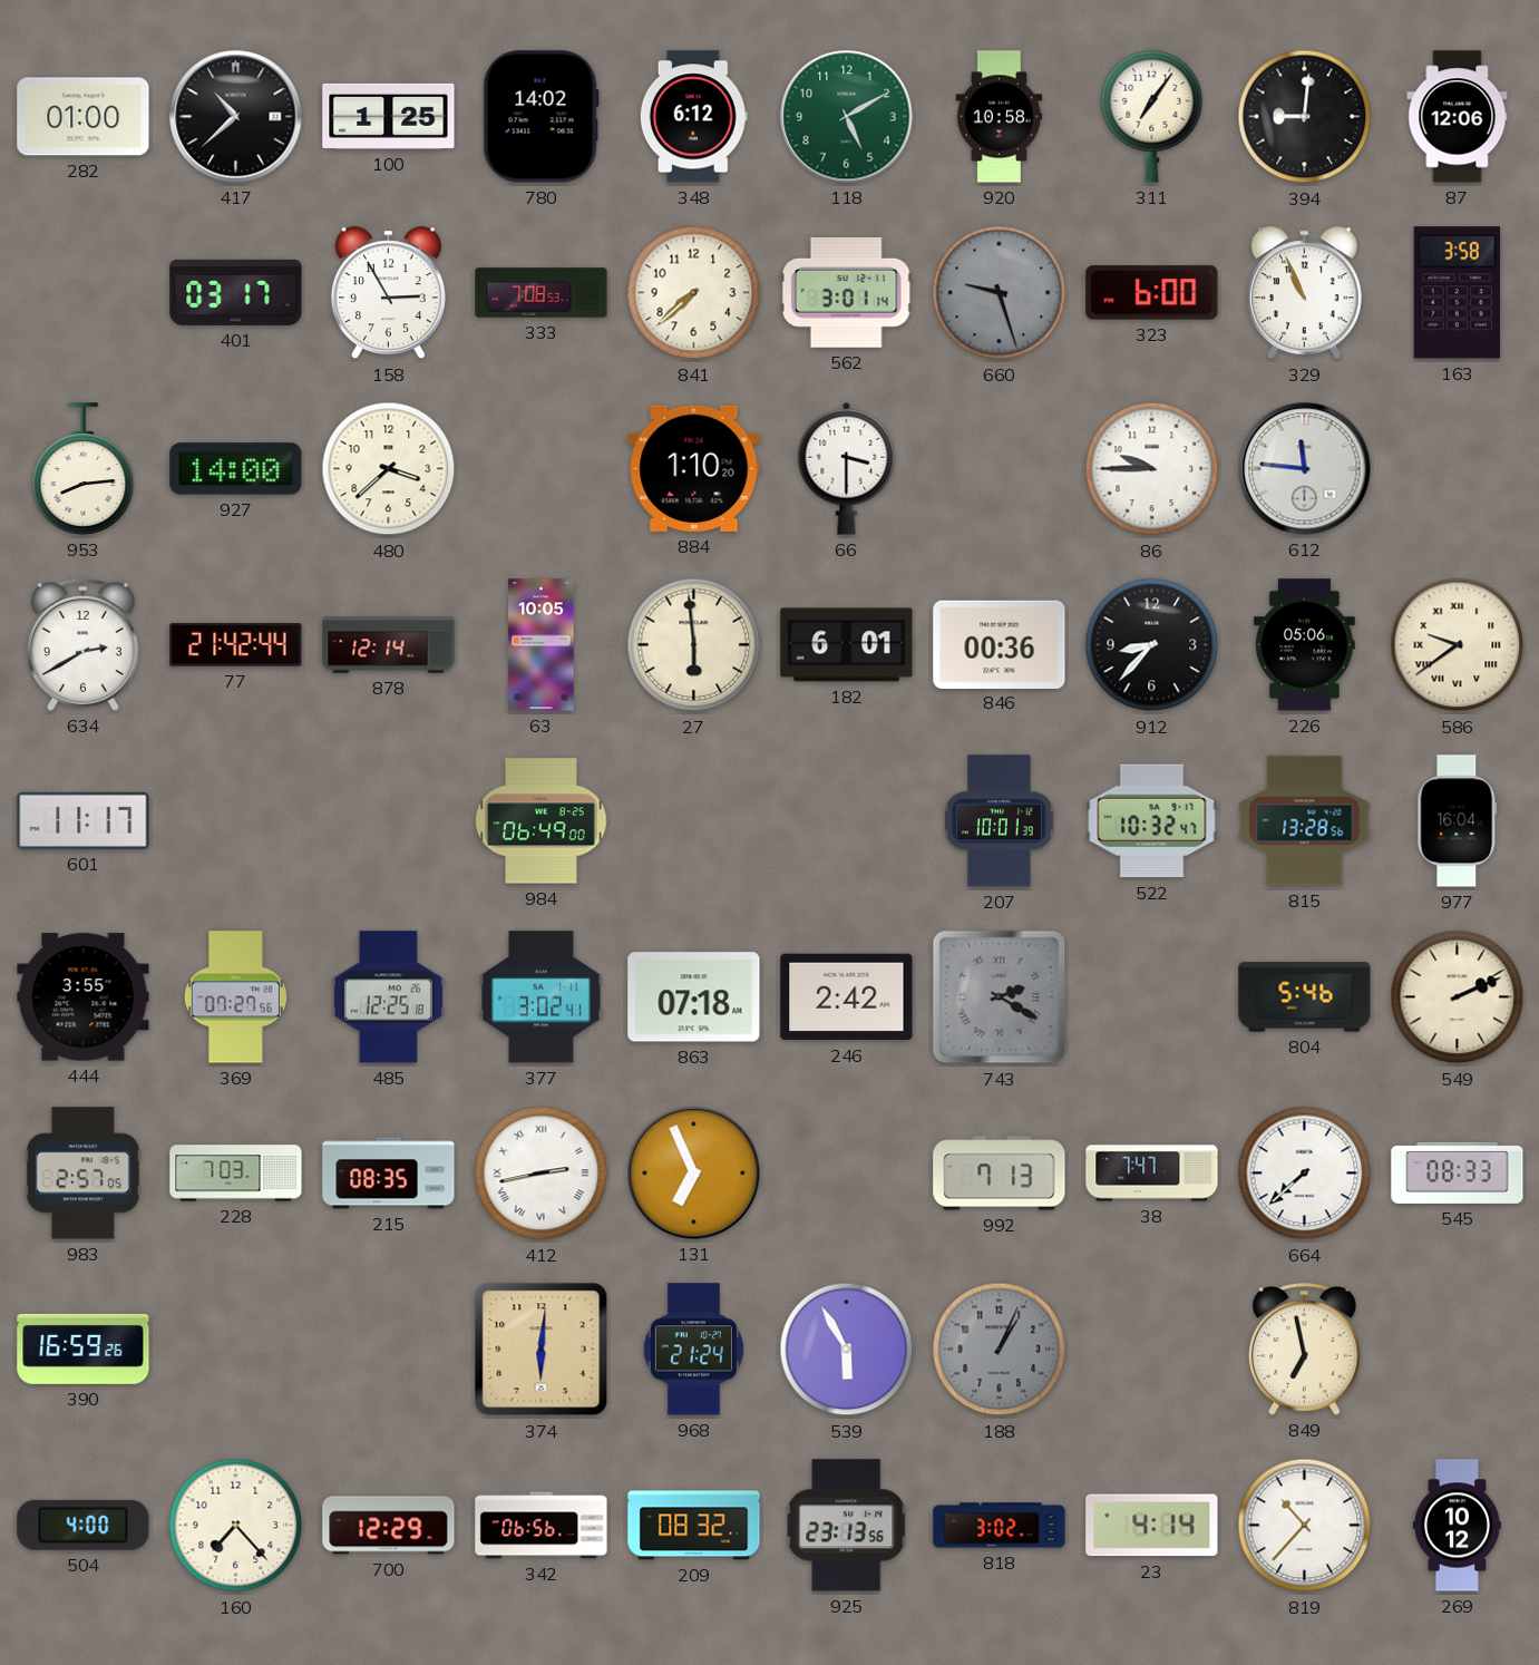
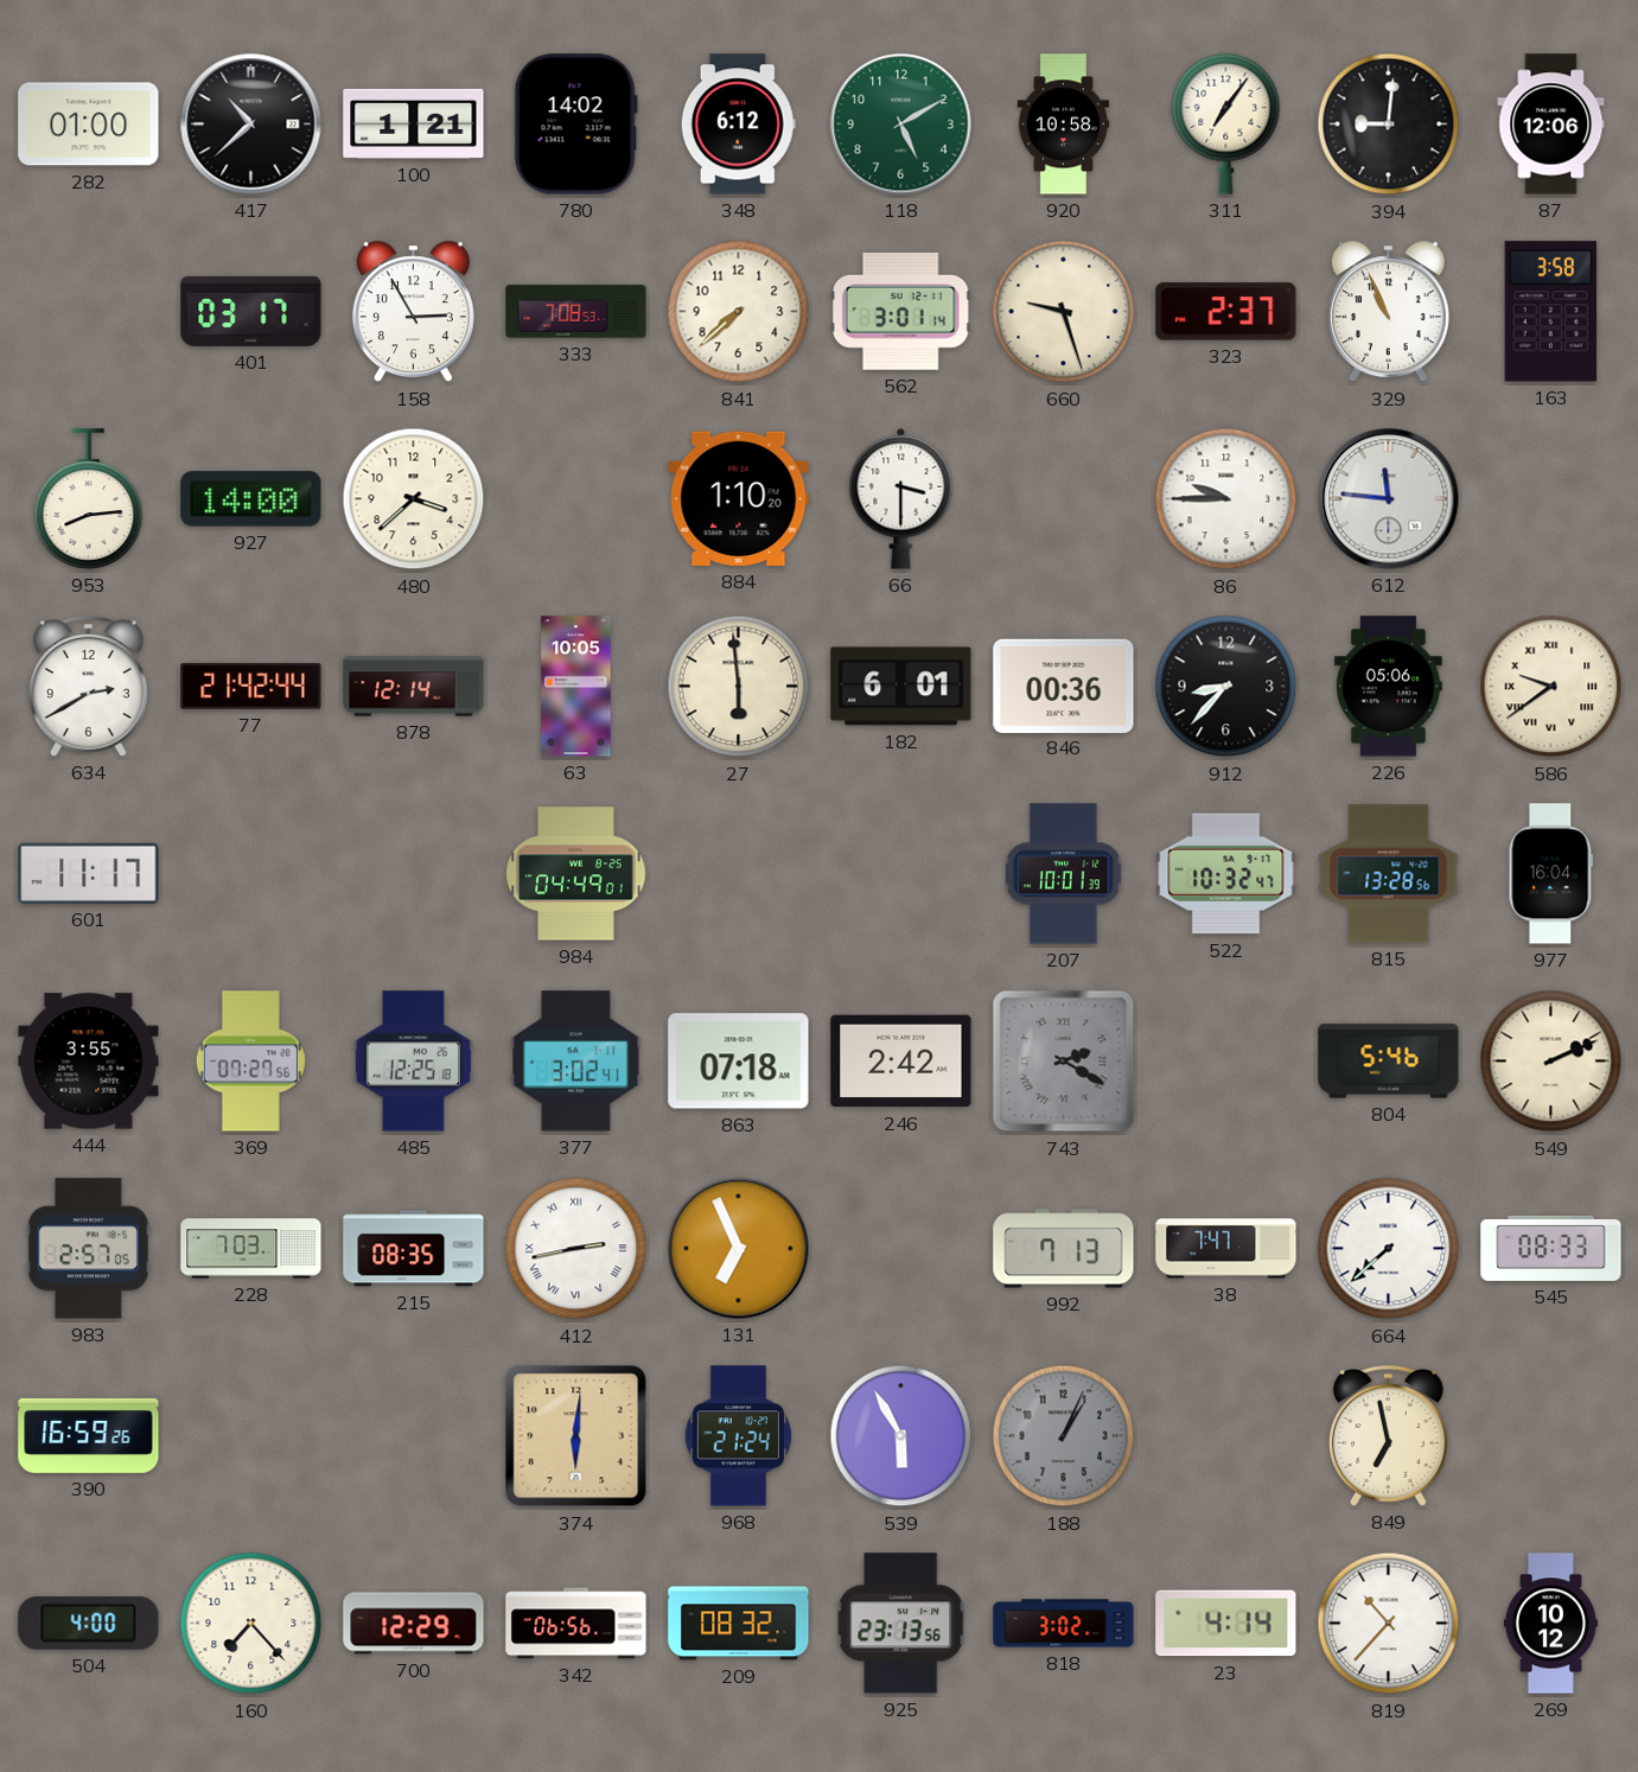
100: 1:25 -> 1:21
660 dial: grey -> cream
323: 6:00 -> 2:37
984: 06:49 -> 04:49
